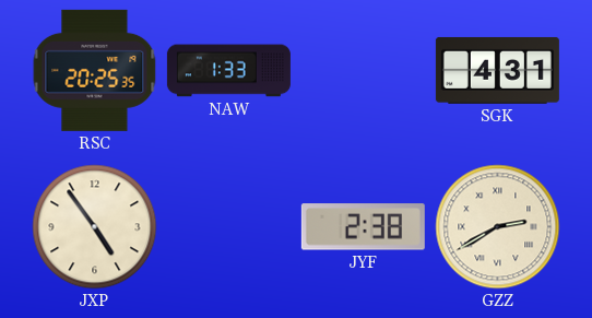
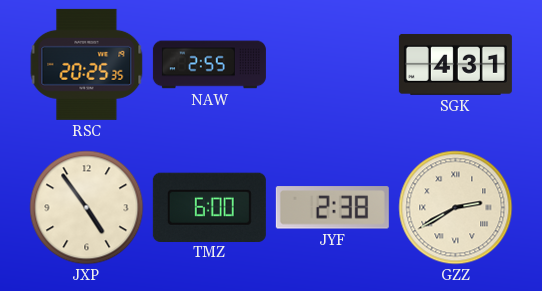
NAW: 1:33 -> 2:55
TMZ: none -> 6:00
